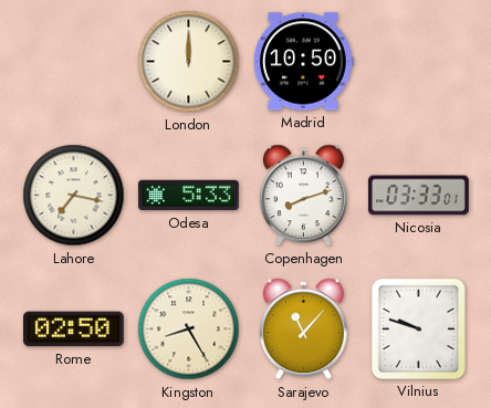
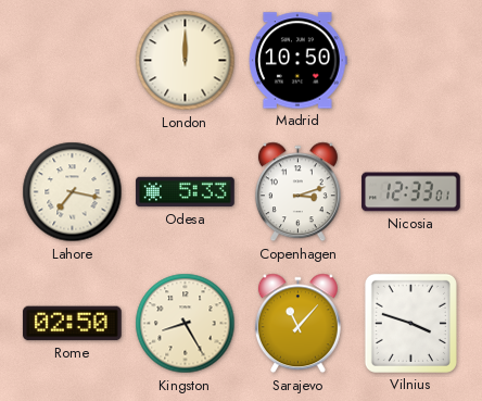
Copenhagen: 8:12 -> 3:12
Nicosia: 03:33 -> 12:33
Vilnius: 9:48 -> 3:48
